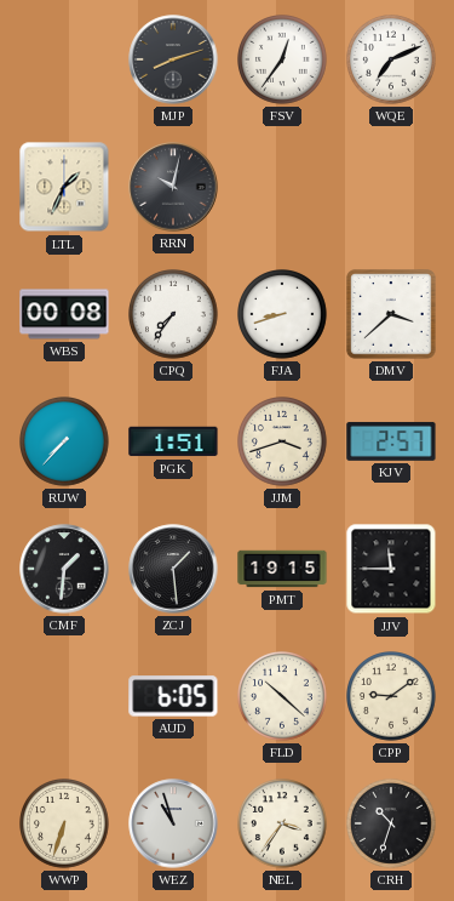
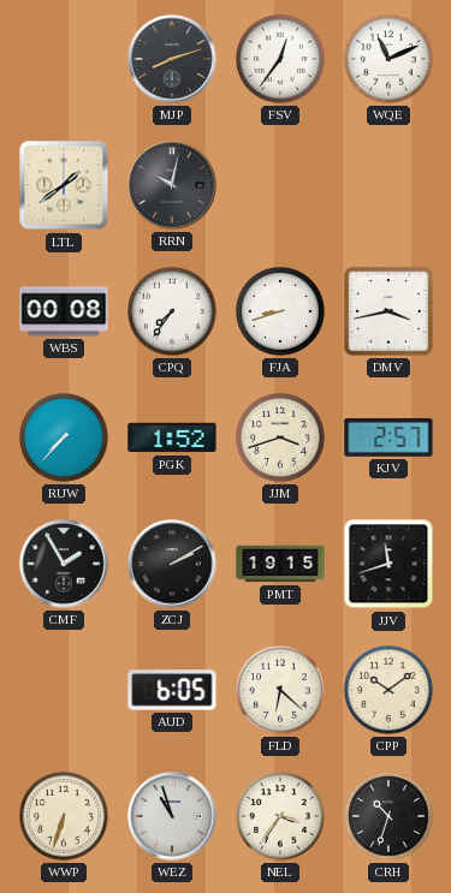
WQE: 7:11 -> 11:11
LTL: 1:34 -> 1:39
DMV: 3:38 -> 3:43
PGK: 1:51 -> 1:52
CMF: 1:31 -> 1:55
ZCJ: 1:29 -> 2:10
JJV: 11:45 -> 11:42
FLD: 10:22 -> 6:22
CPP: 9:09 -> 10:09
